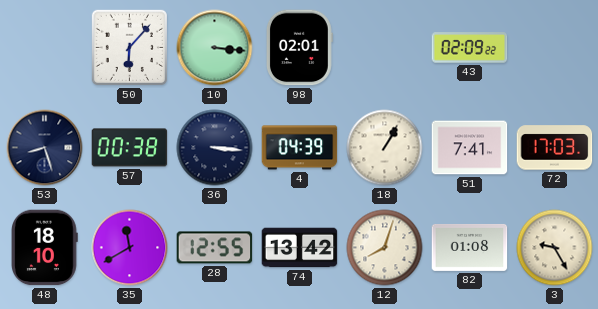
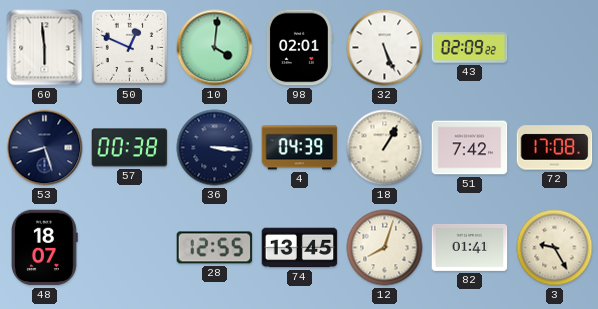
60: none -> 5:59
50: 6:07 -> 12:49
10: 3:16 -> 4:01
32: none -> 5:26
51: 7:41 -> 7:42
72: 17:03 -> 17:08
48: 18:10 -> 18:07
35: 11:40 -> none
74: 13:42 -> 13:45
82: 01:08 -> 01:41
